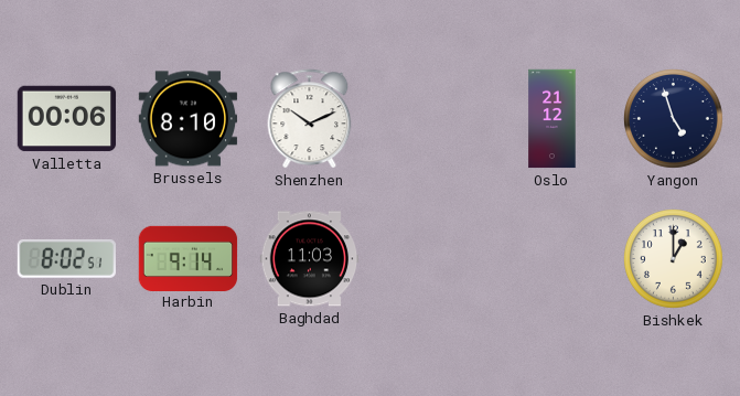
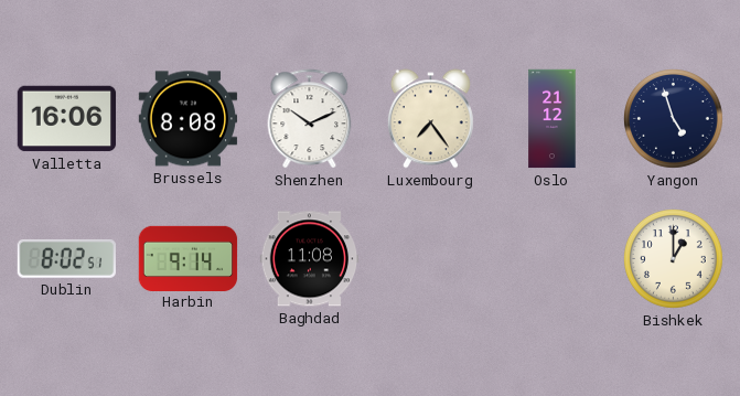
Valletta: 00:06 -> 16:06
Brussels: 8:10 -> 8:08
Luxembourg: none -> 7:24
Baghdad: 11:03 -> 11:08
